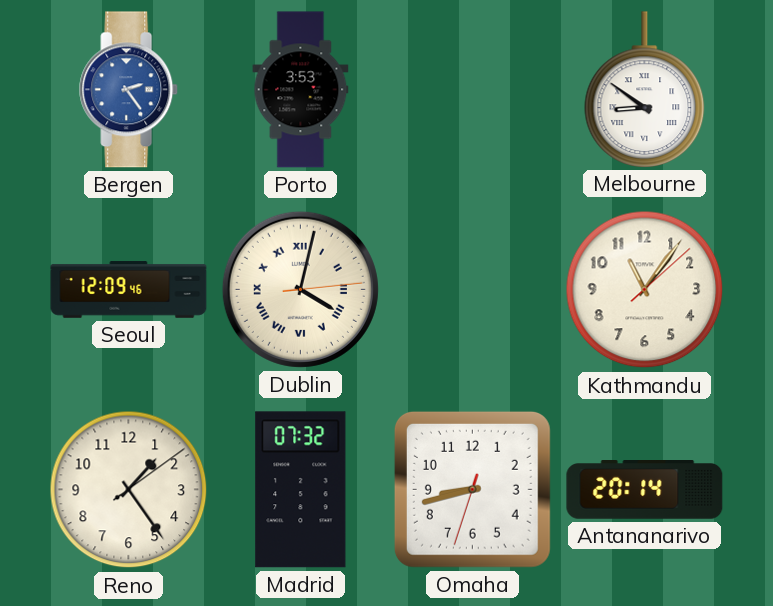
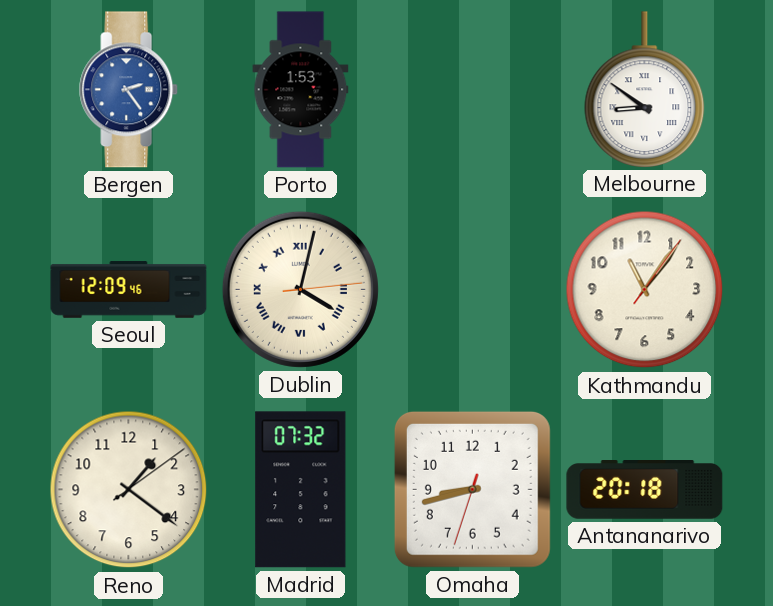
Porto: 3:53 -> 1:53
Kathmandu: 11:06:08 -> 11:06:06
Reno: 1:24 -> 1:21
Antananarivo: 20:14 -> 20:18
